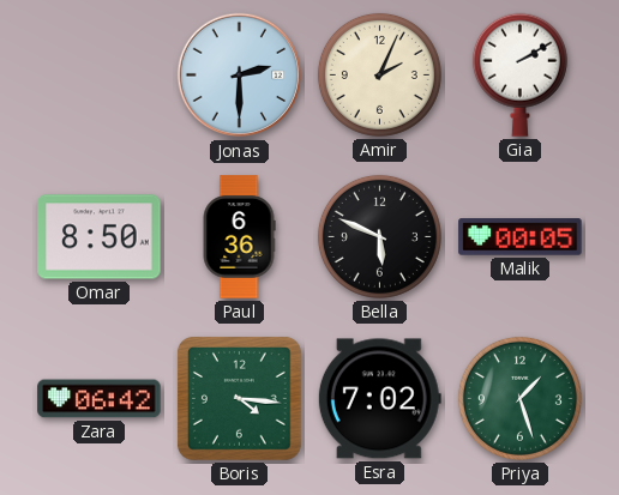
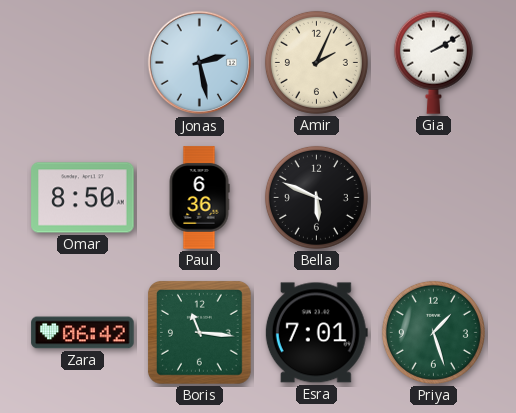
Jonas: 2:30 -> 2:28
Malik: 00:05 -> none
Boris: 4:16 -> 11:16
Esra: 7:02 -> 7:01
